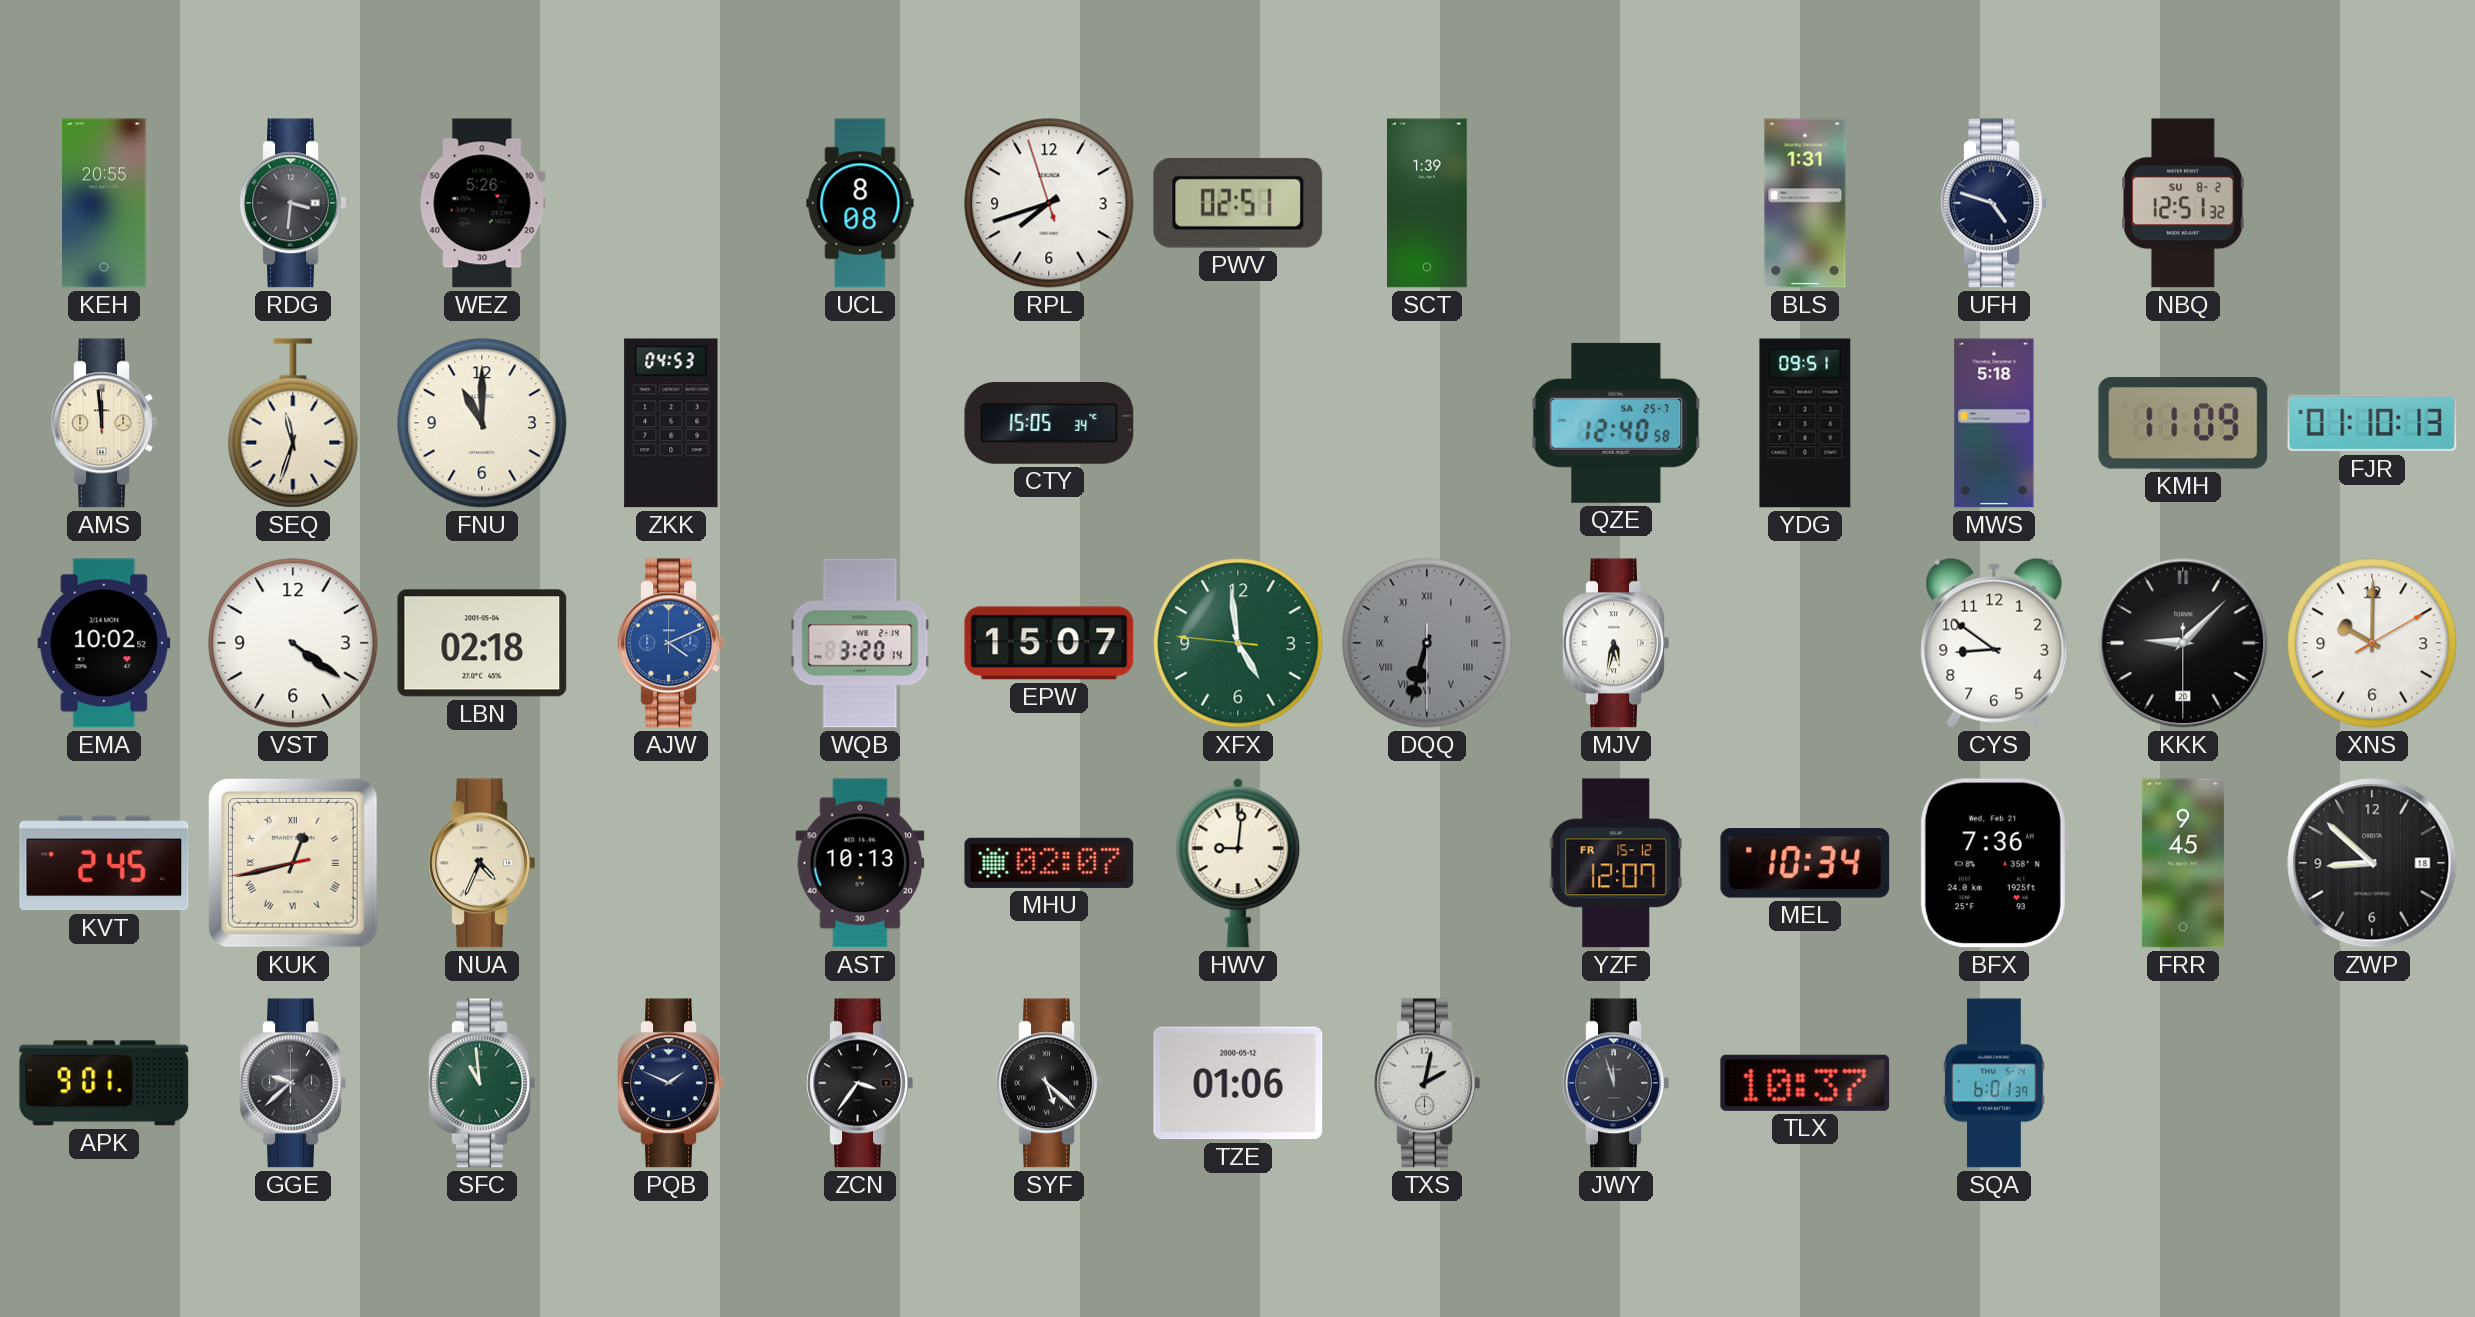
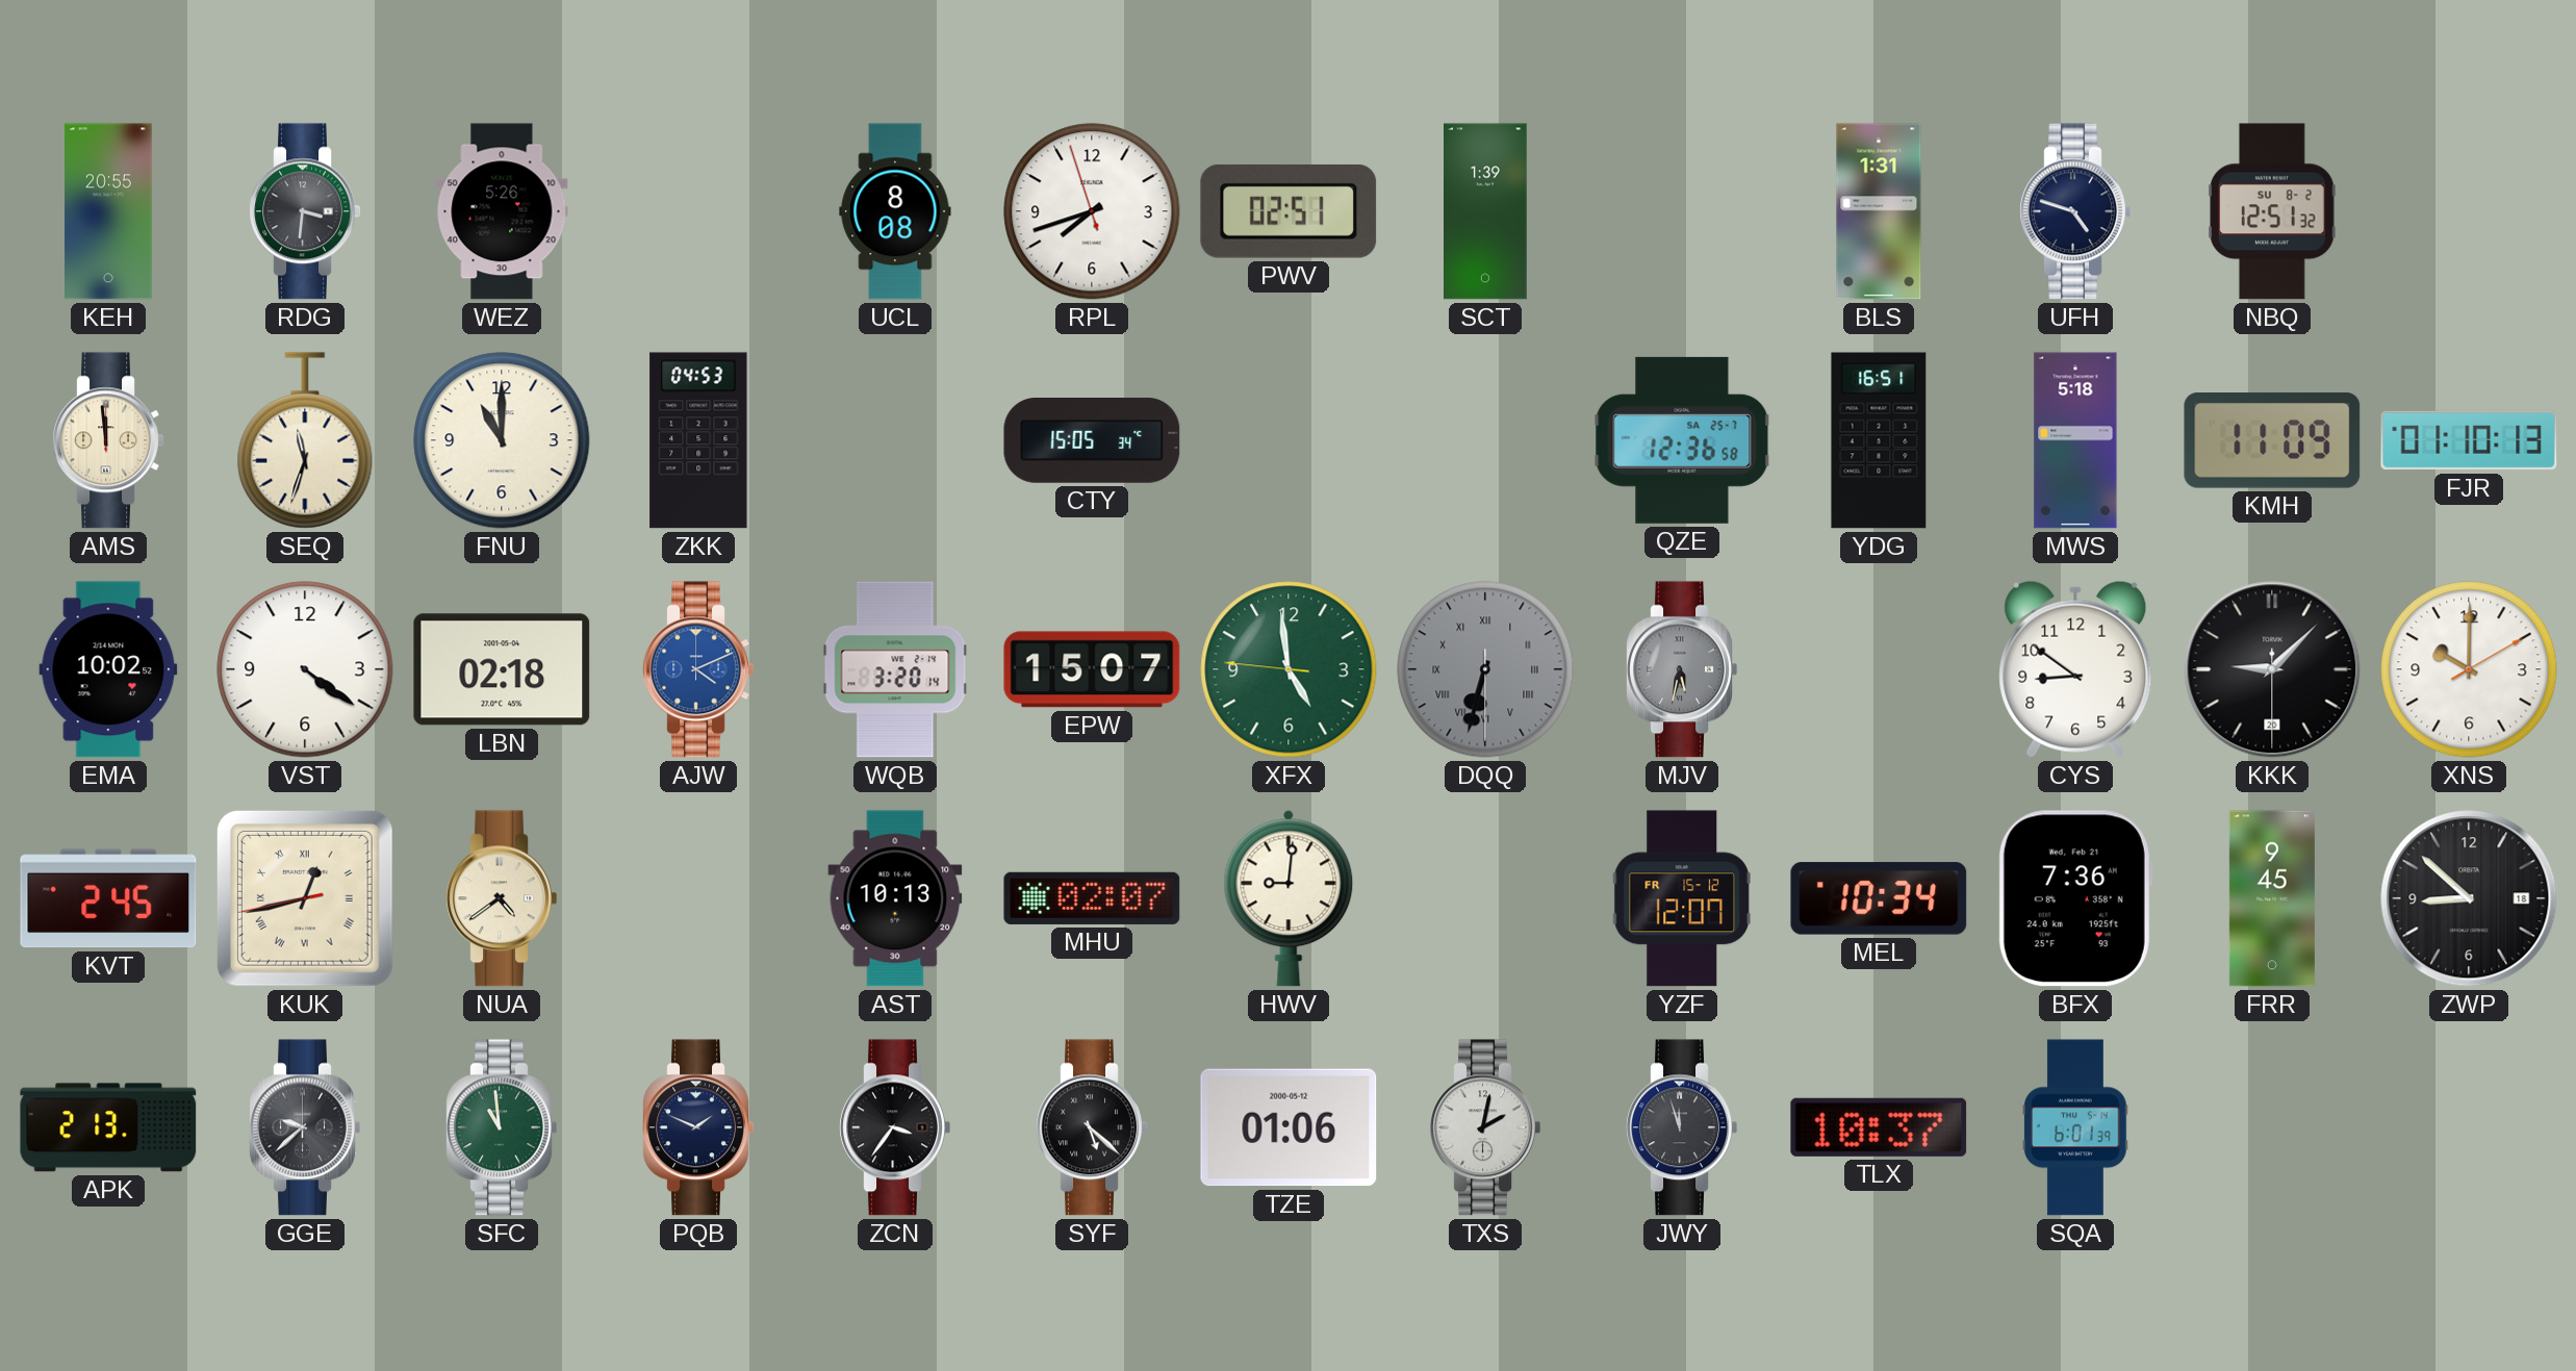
QZE: 12:40 -> 12:36
YDG: 09:51 -> 16:51
MJV dial: white -> grey
NUA: 4:34 -> 4:39
APK: 9:01 -> 2:13
